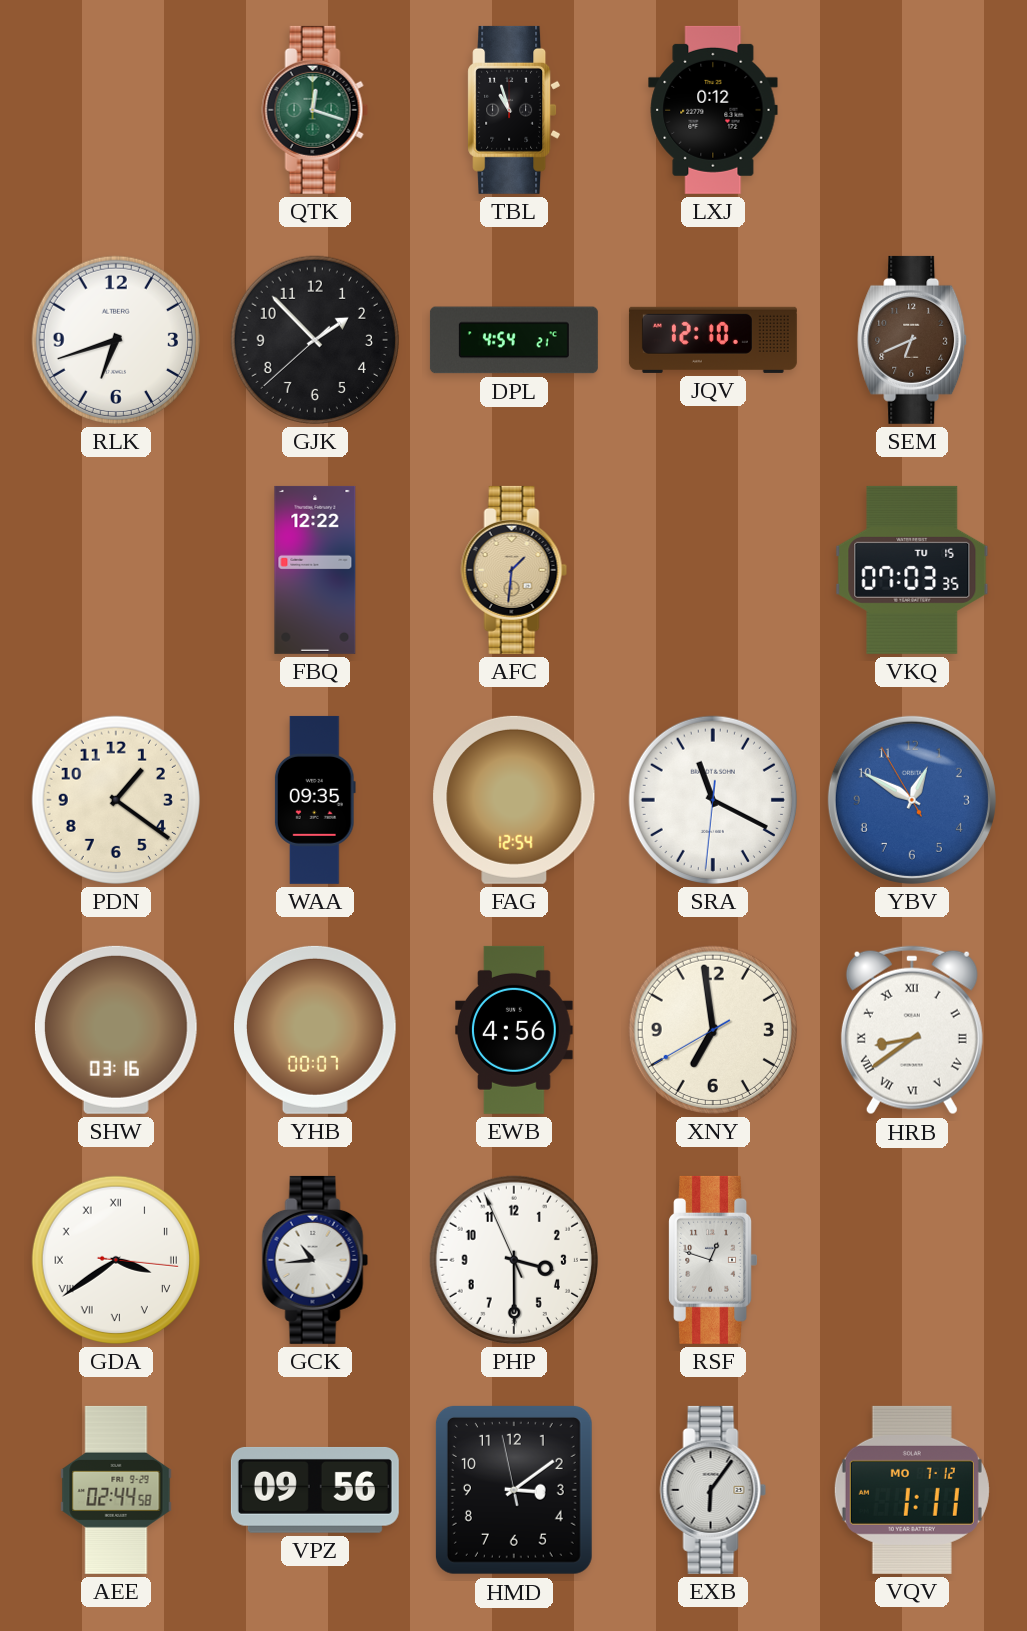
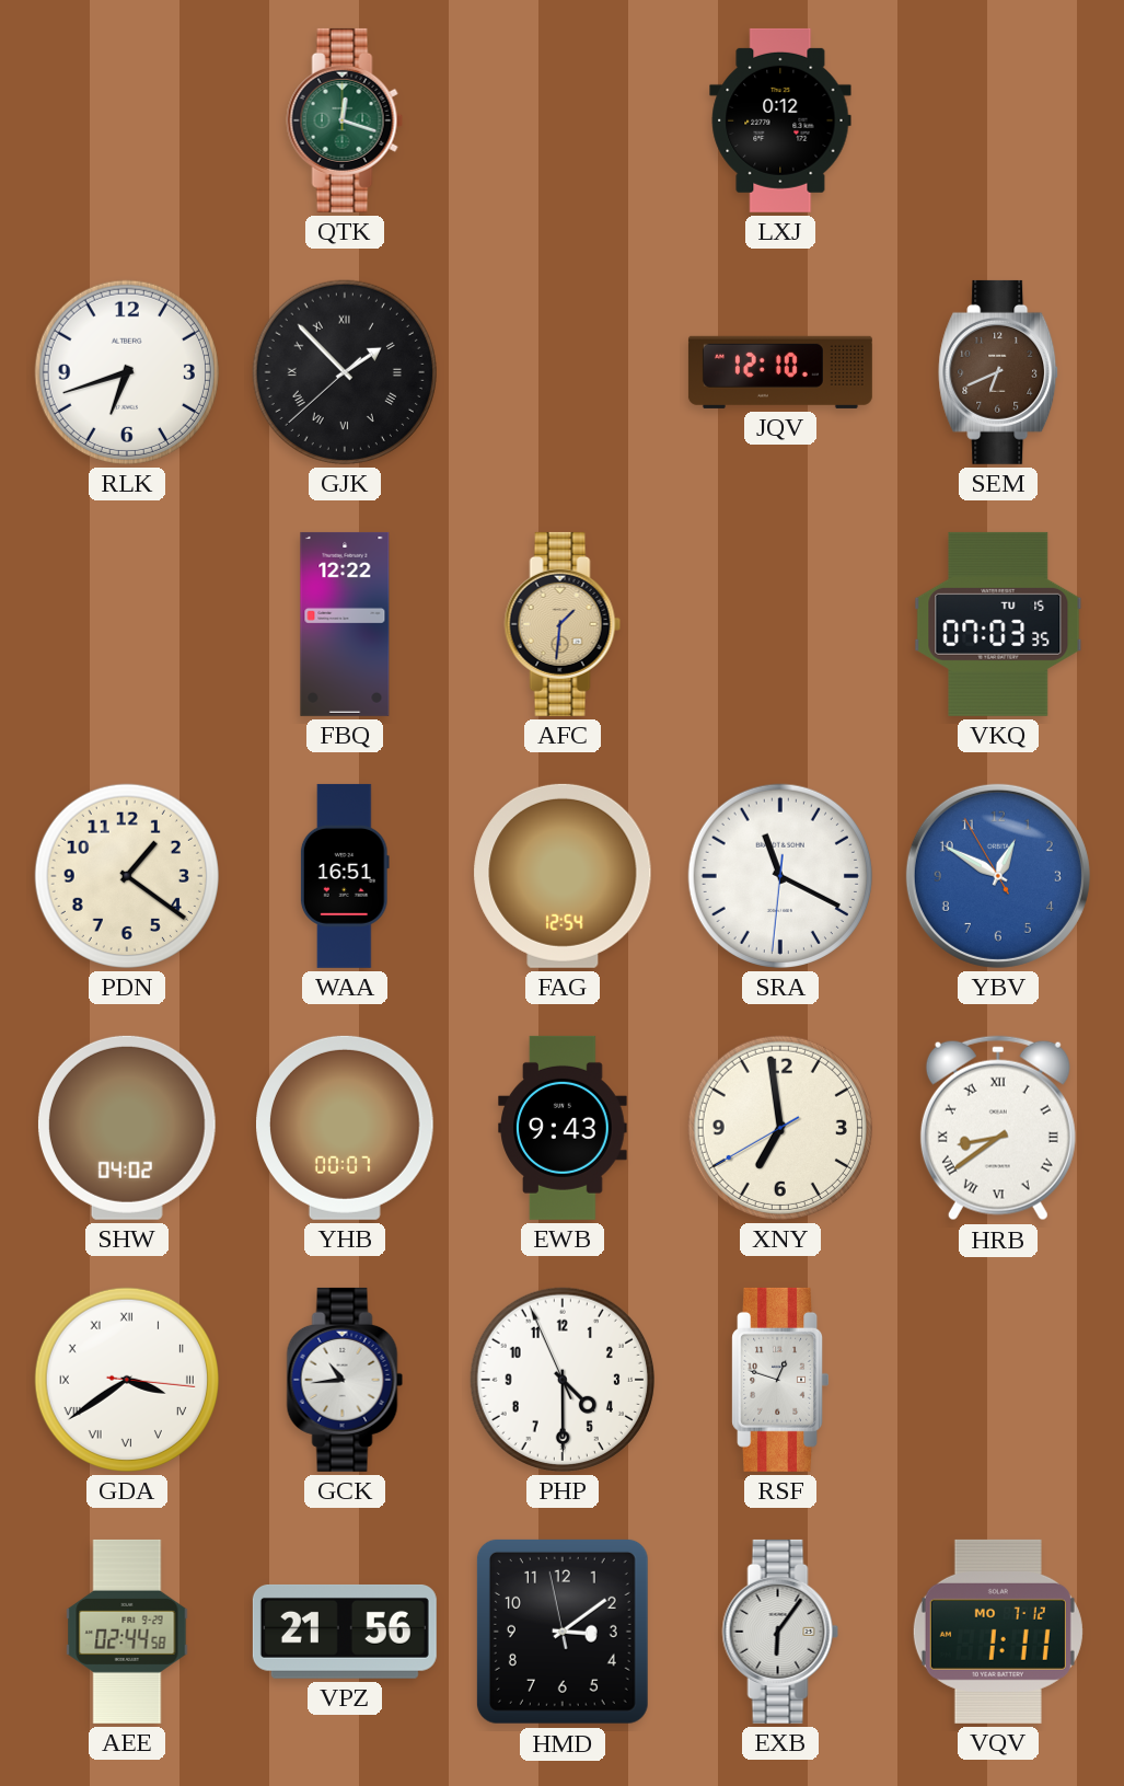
TBL: 10:57 -> none
GJK numerals: Arabic -> Roman
DPL: 4:54 -> none
WAA: 09:35 -> 16:51
SHW: 03:16 -> 04:02
EWB: 4:56 -> 9:43
PHP: 3:29 -> 4:29
VPZ: 09:56 -> 21:56
